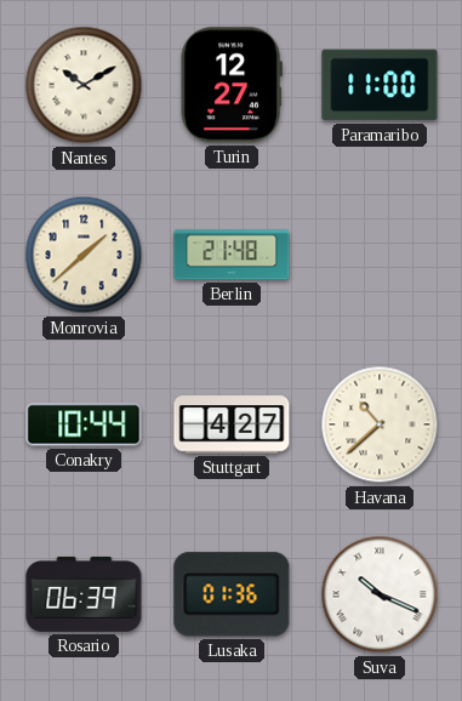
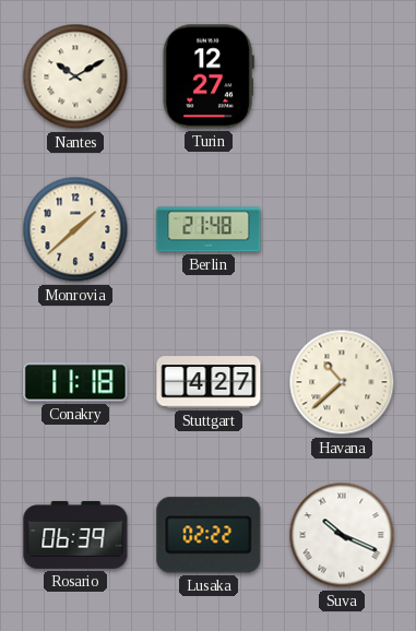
Paramaribo: 11:00 -> none
Conakry: 10:44 -> 11:18
Lusaka: 01:36 -> 02:22
